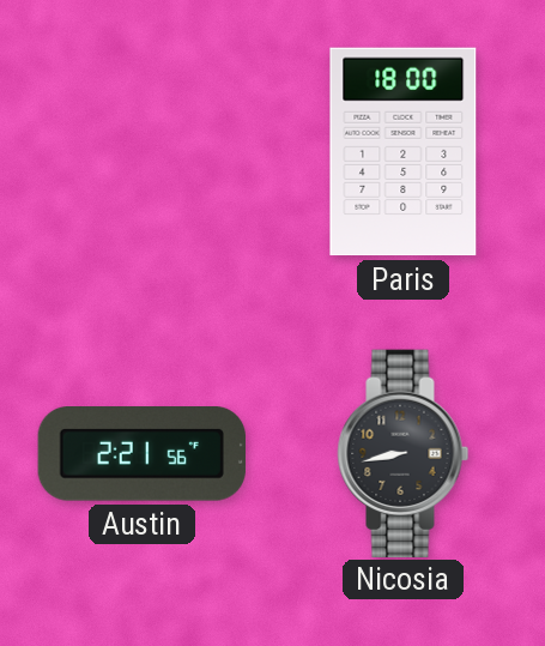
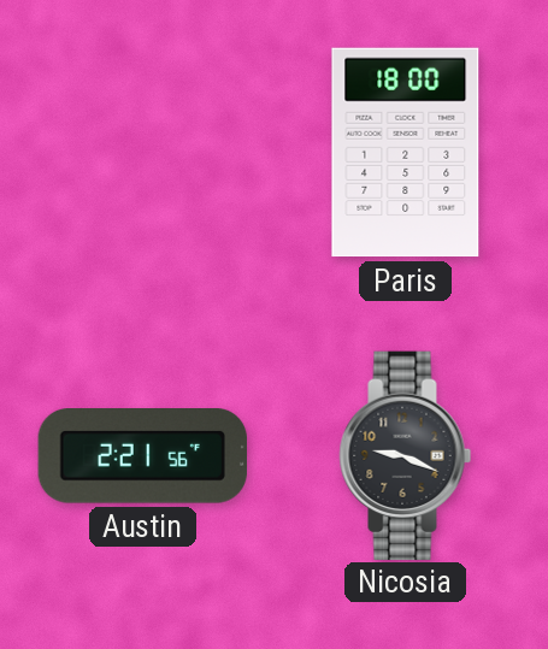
Nicosia: 8:43 -> 9:19
